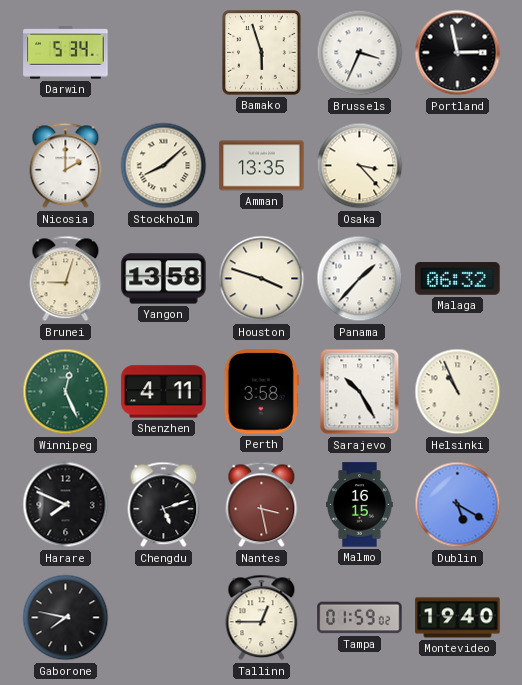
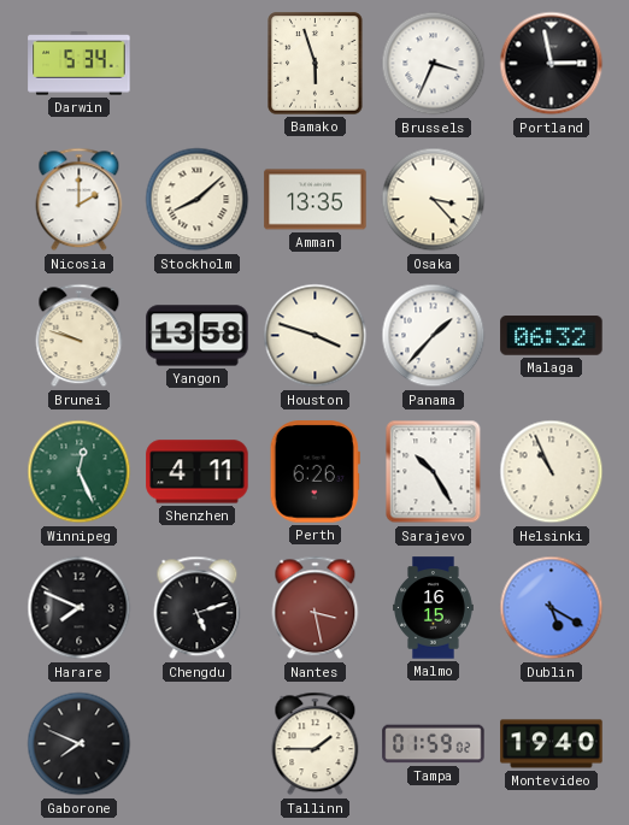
Brunei: 9:03 -> 9:48
Perth: 3:58 -> 6:26
Gaborone: 7:47 -> 7:49
Tallinn: 12:45 -> 1:45
